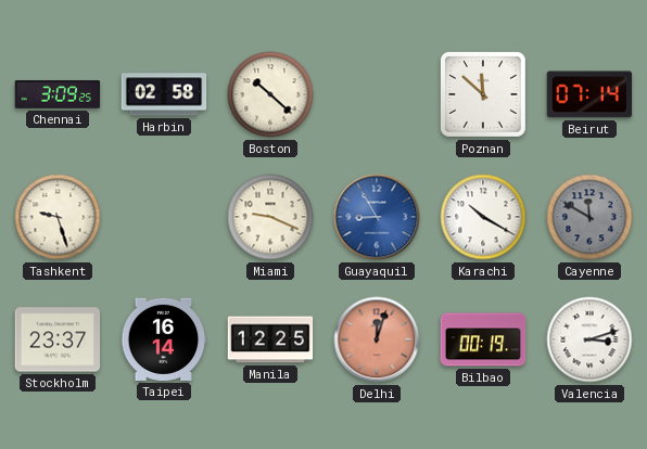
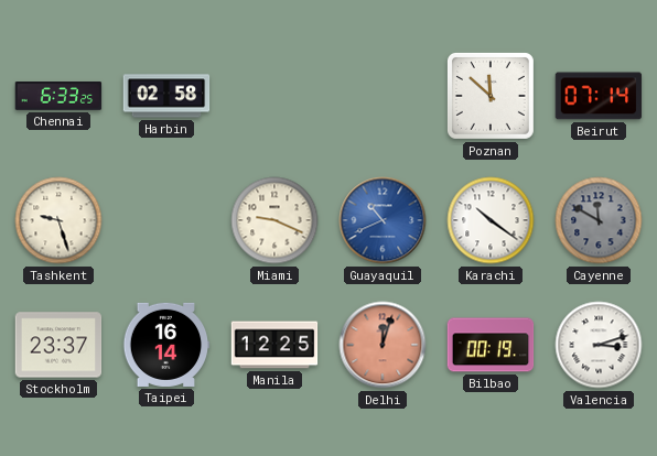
Chennai: 3:09 -> 6:33
Boston: 10:22 -> none
Guayaquil: 8:55 -> 10:41
Karachi: 10:20 -> 10:21
